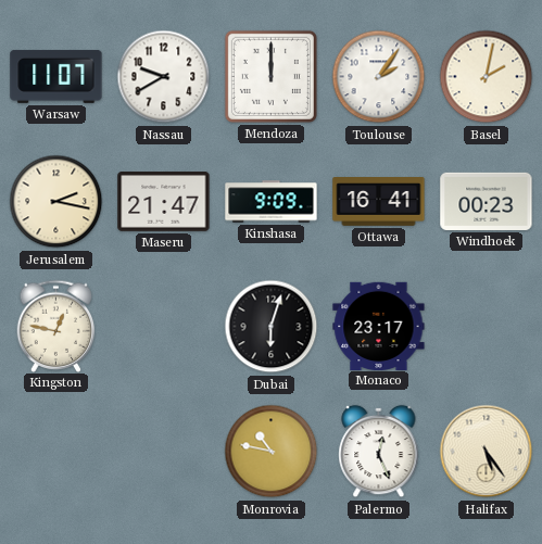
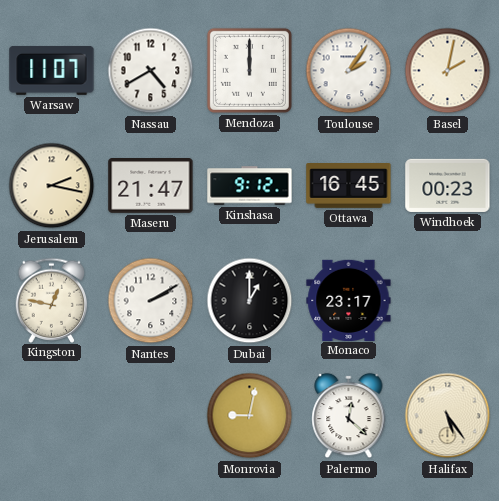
Nassau: 9:40 -> 4:40
Kinshasa: 9:09 -> 9:12
Ottawa: 16:41 -> 16:45
Nantes: none -> 2:10
Dubai: 6:03 -> 1:00
Monrovia: 10:47 -> 9:02
Palermo: 12:26 -> 12:22
